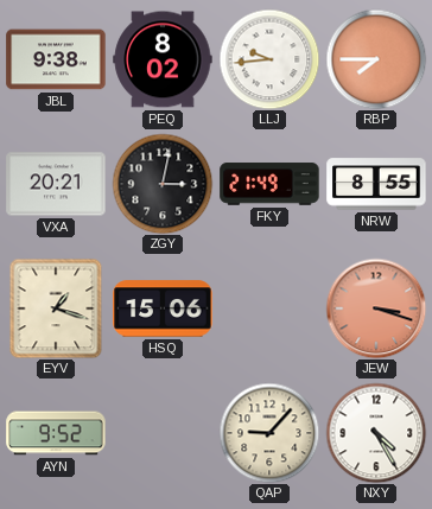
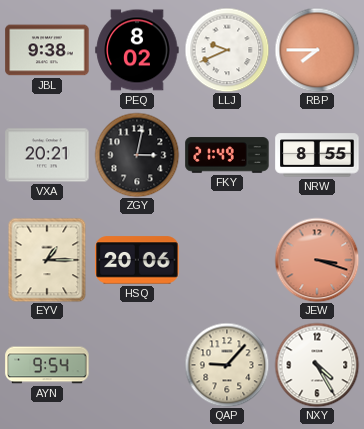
LLJ: 9:44 -> 9:41
EYV: 1:18 -> 1:15
HSQ: 15:06 -> 20:06
AYN: 9:52 -> 9:54
